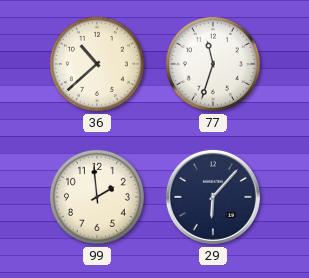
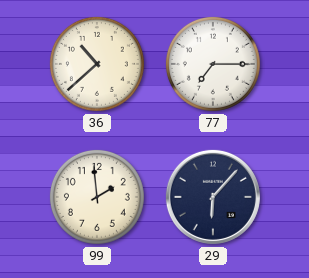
77: 11:33 -> 7:15
